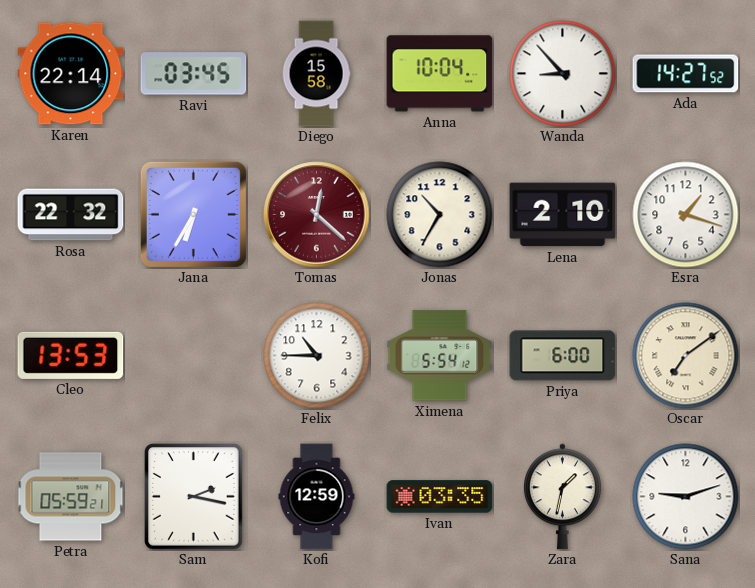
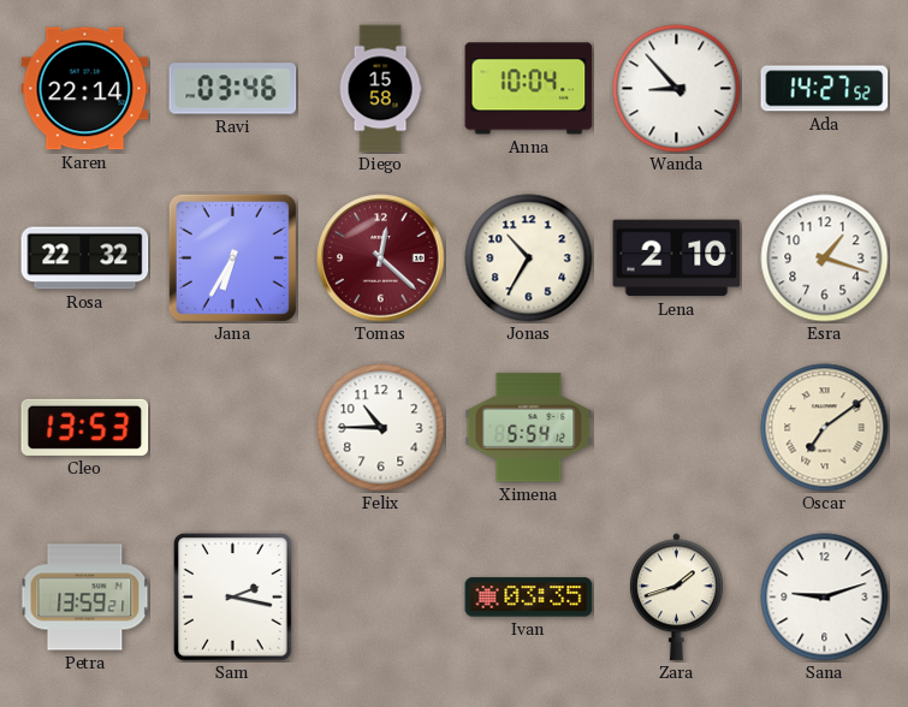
Ravi: 03:45 -> 03:46
Priya: 6:00 -> none
Petra: 05:59 -> 13:59
Kofi: 12:59 -> none
Zara: 1:32 -> 1:42
